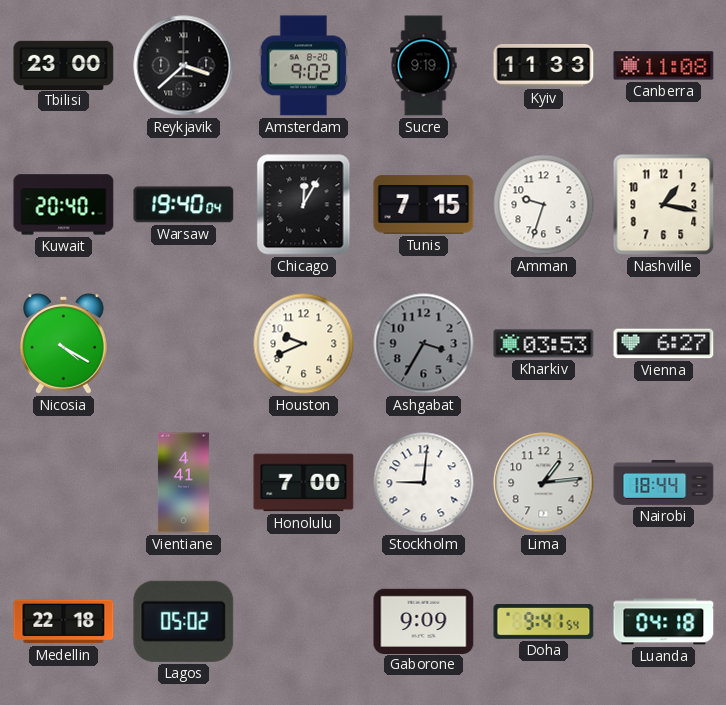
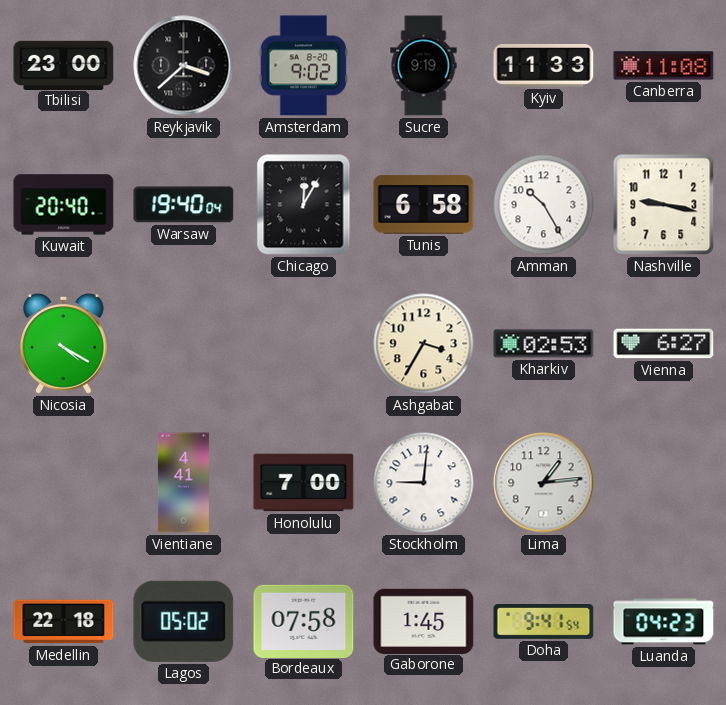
Tunis: 7:15 -> 6:58
Amman: 9:33 -> 10:25
Nashville: 1:17 -> 9:17
Houston: 9:41 -> none
Ashgabat dial: grey -> cream
Kharkiv: 03:53 -> 02:53
Nairobi: 18:44 -> none
Bordeaux: none -> 07:58
Gaborone: 9:09 -> 1:45
Luanda: 04:18 -> 04:23
